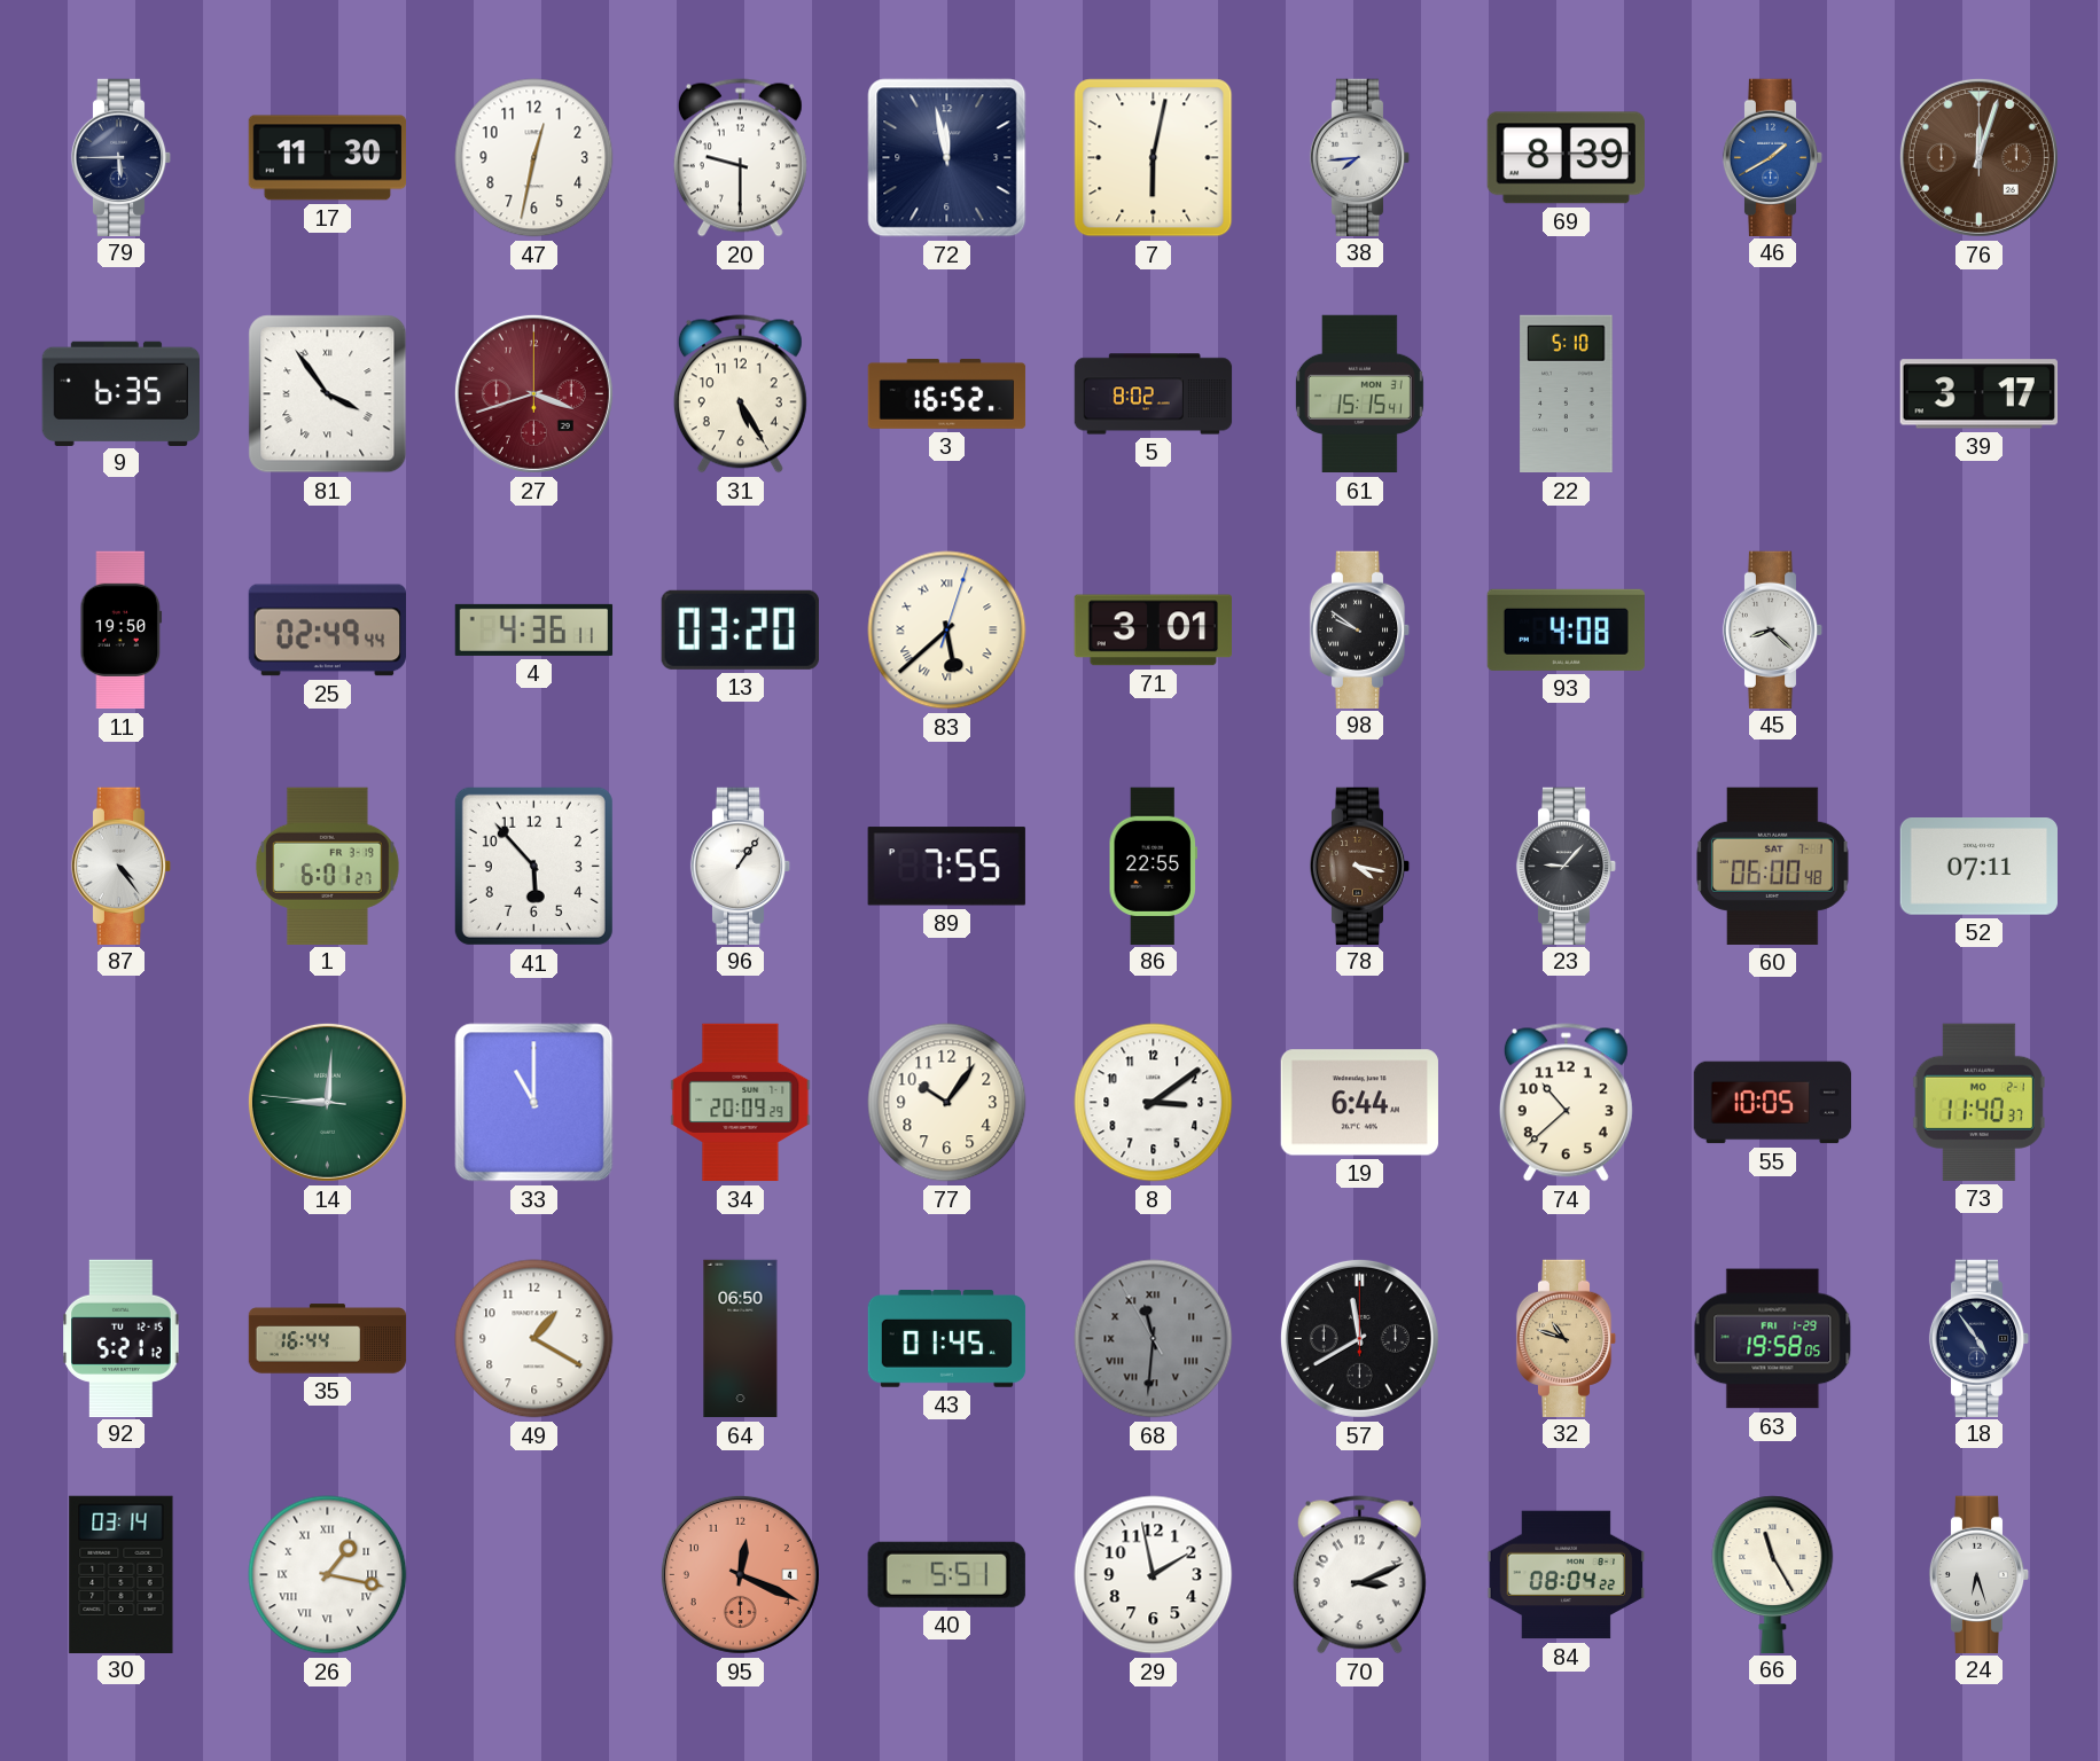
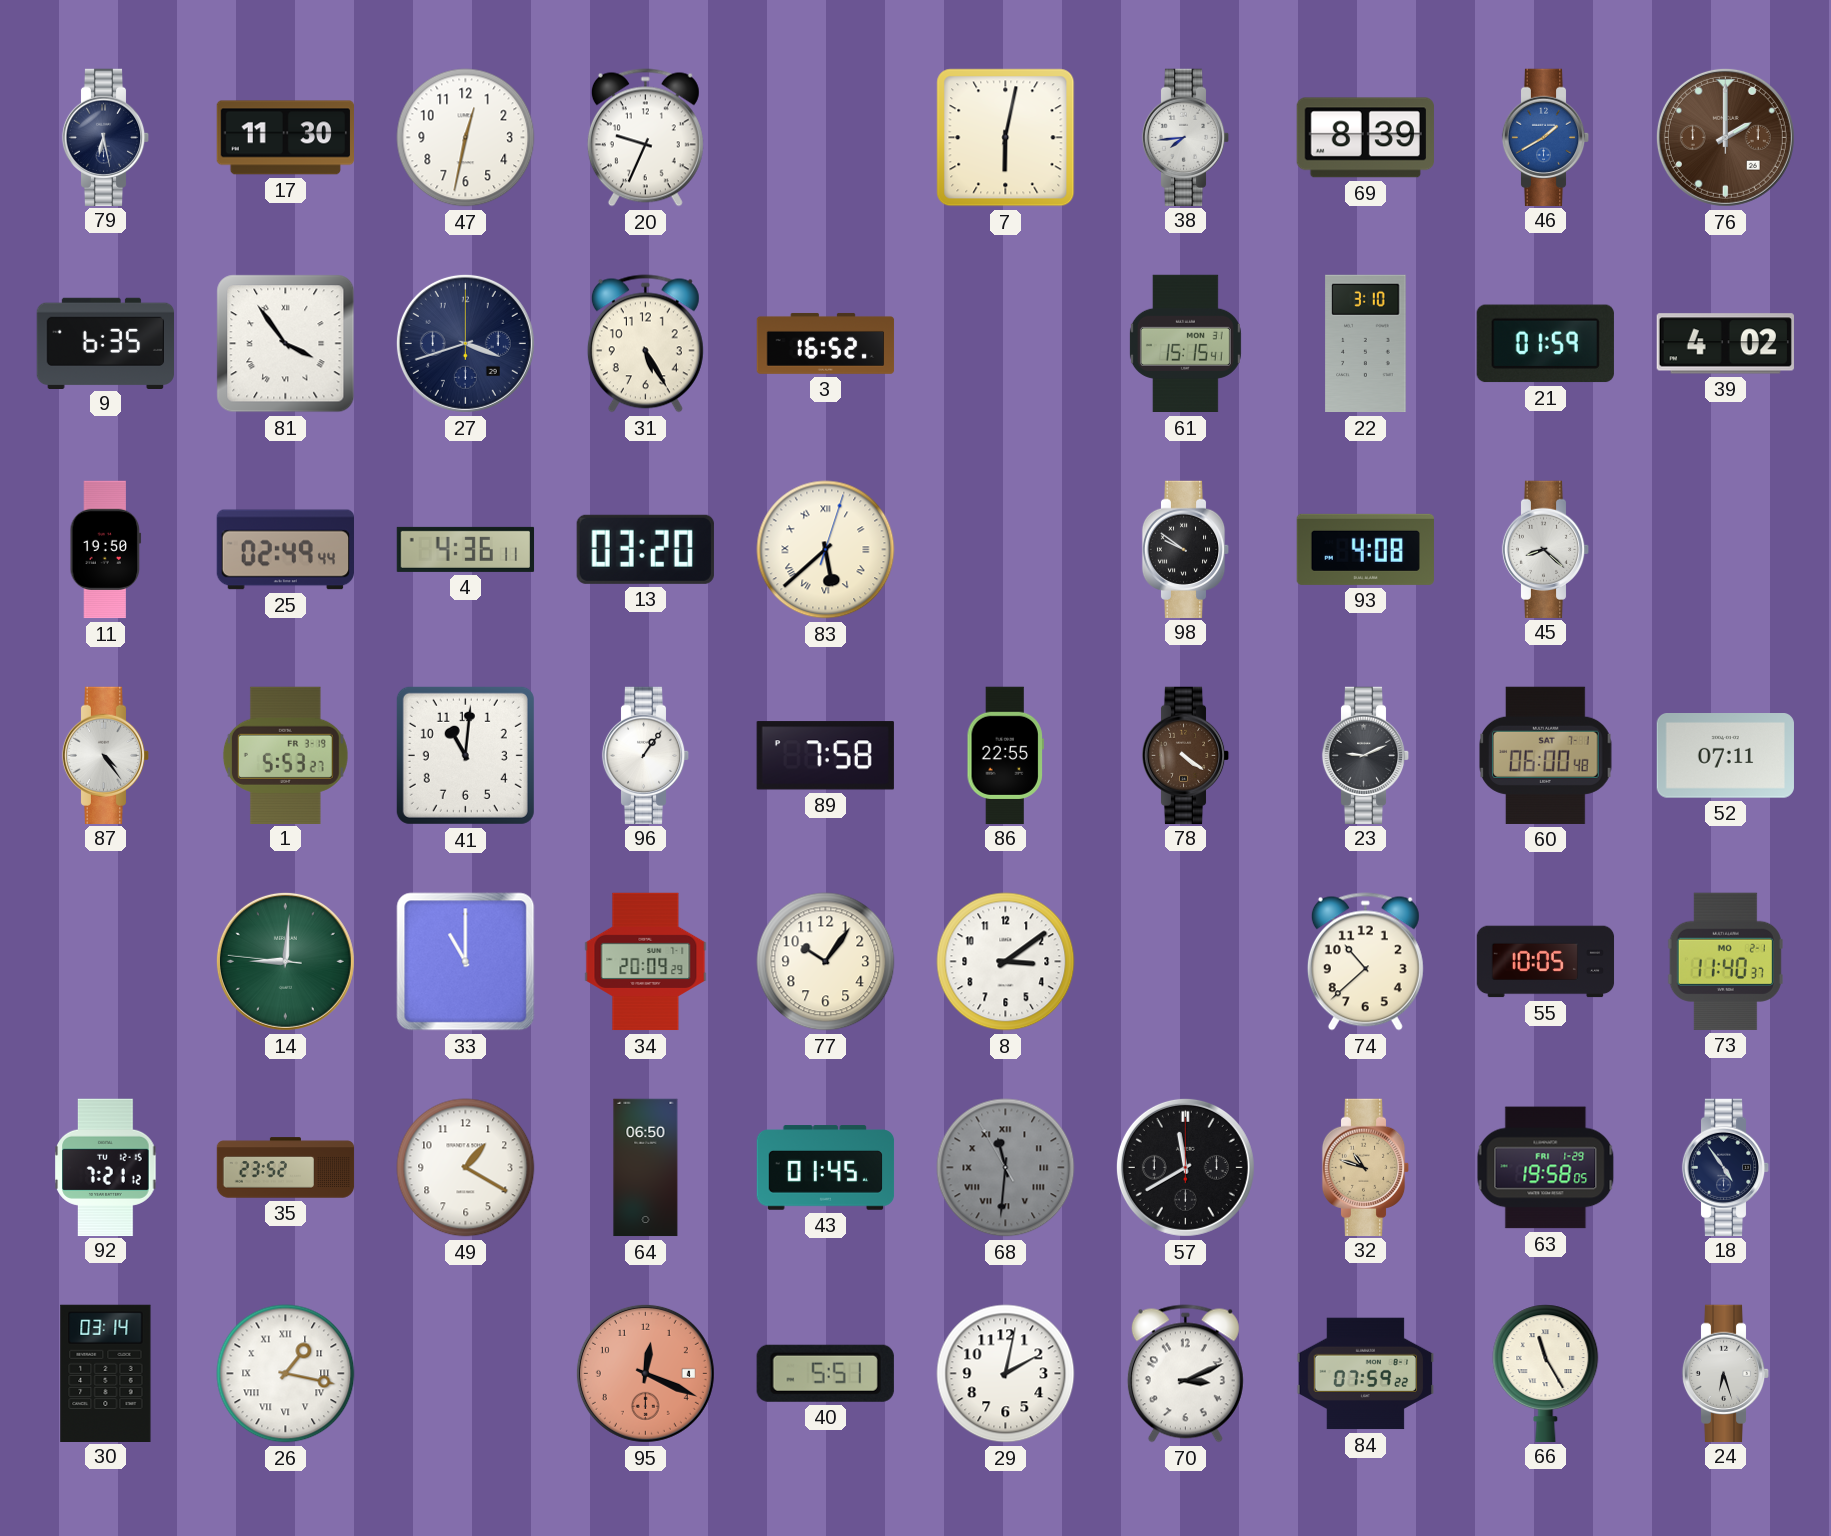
79: 5:45 -> 6:28
20: 9:30 -> 9:34
72: 11:58 -> none
76: 12:03 -> 2:00
27 dial: burgundy -> navy
5: 8:02 -> none
22: 5:10 -> 3:10
21: none -> 01:59
39: 3:17 -> 4:02
71: 3:01 -> none
1: 6:01 -> 5:53
41: 5:53 -> 11:01
89: 7:55 -> 7:58
78: 4:17 -> 4:21
23: 9:07 -> 9:11
19: 6:44 -> none
92: 5:21 -> 7:21
35: 16:44 -> 23:52
29: 1:58 -> 2:02
84: 08:04 -> 07:59
